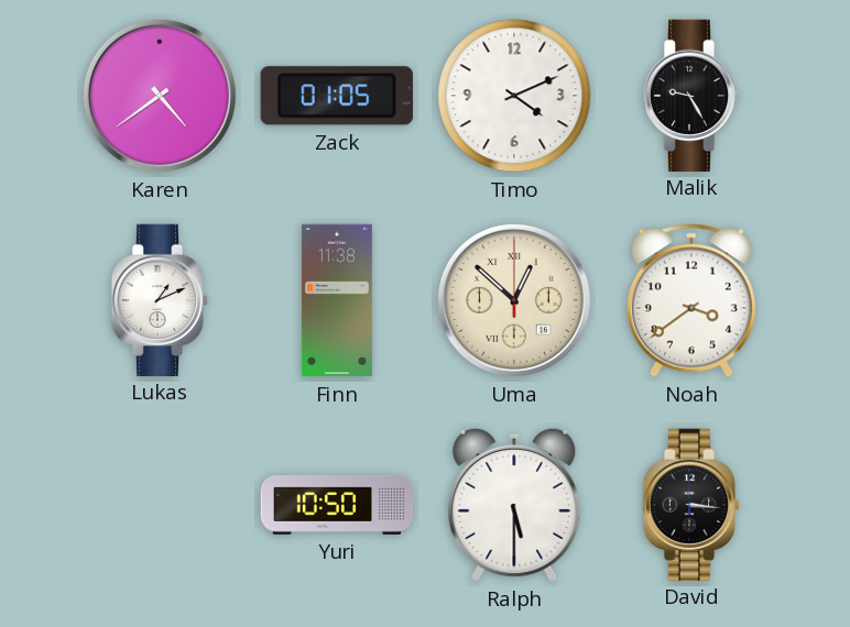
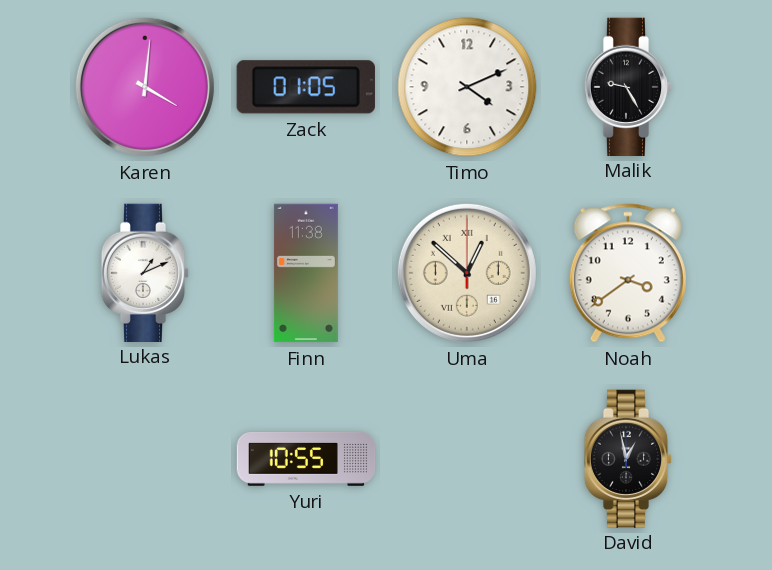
Karen: 4:39 -> 4:01
Yuri: 10:50 -> 10:55
Ralph: 5:30 -> none
David: 3:16 -> 12:58
